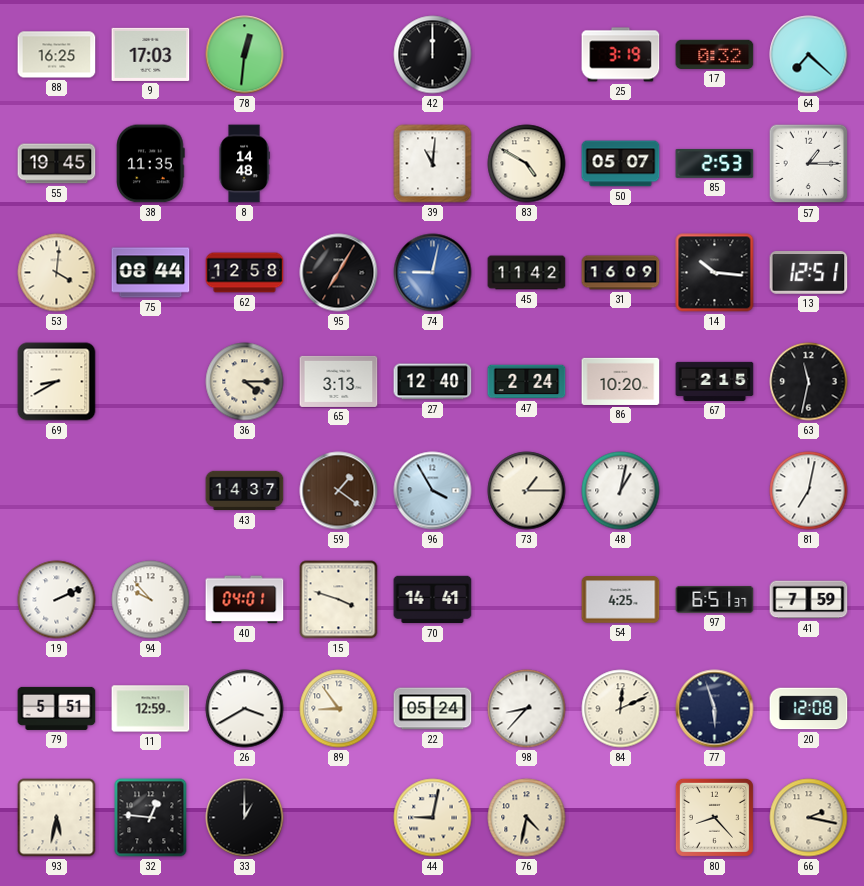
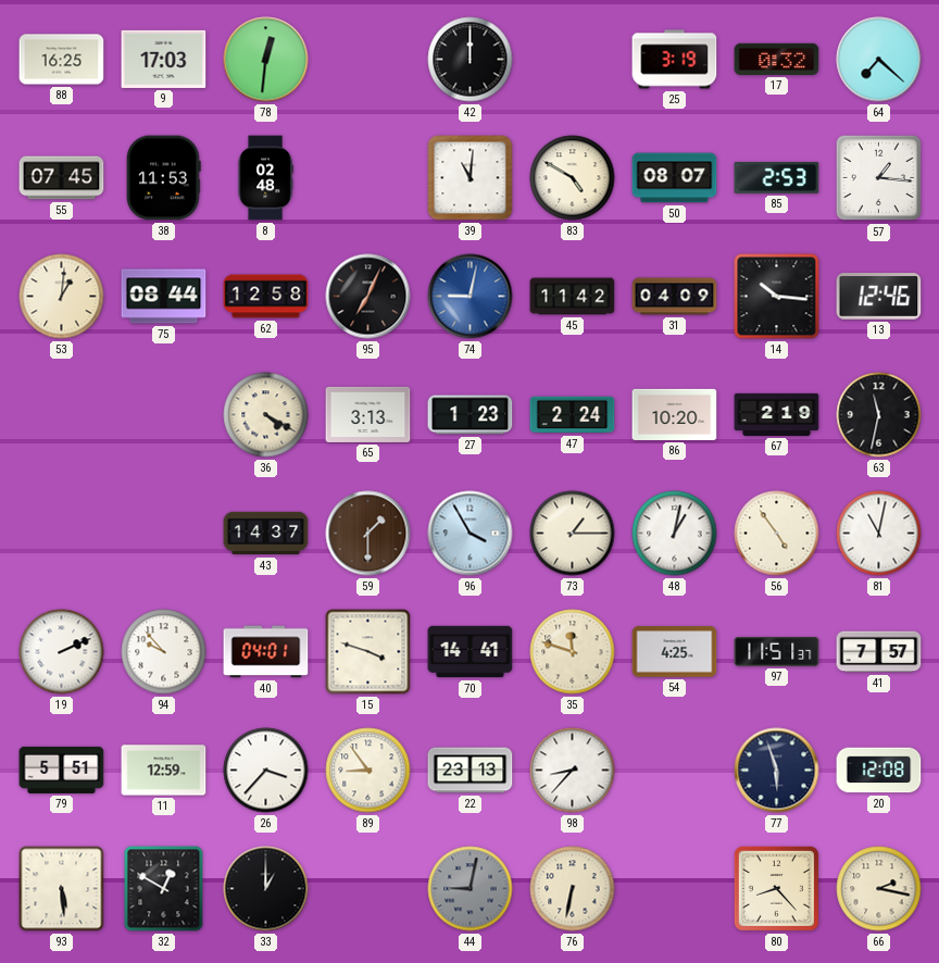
55: 19:45 -> 07:45
38: 11:35 -> 11:53
8: 14:48 -> 02:48
50: 05:07 -> 08:07
57: 1:15 -> 1:16
53: 4:01 -> 1:01
95: 7:05 -> 7:04
31: 16:09 -> 04:09
13: 12:51 -> 12:46
69: 8:40 -> none
36: 4:15 -> 4:20
27: 12:40 -> 1:23
67: 2:15 -> 2:19
59: 1:21 -> 1:30
56: none -> 4:54
81: 7:02 -> 11:02
35: none -> 11:48
97: 6:51 -> 11:51
41: 7:59 -> 7:57
26: 3:40 -> 3:37
22: 05:24 -> 23:13
84: 12:11 -> none
93: 5:32 -> 5:29
32: 12:46 -> 12:50
44 dial: cream -> grey
76: 4:32 -> 6:32
